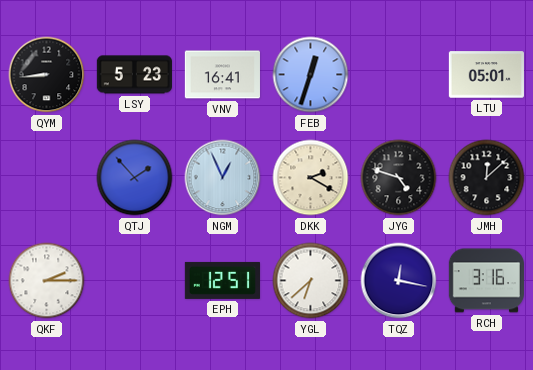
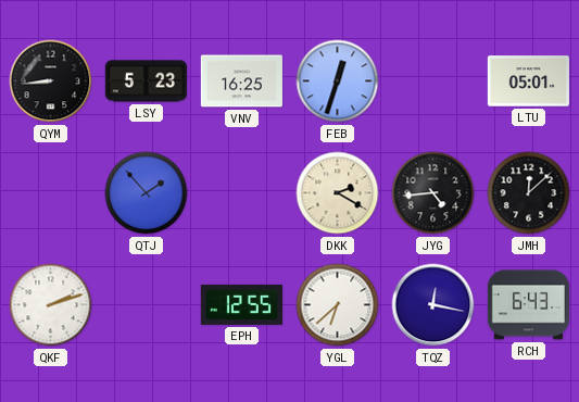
VNV: 16:41 -> 16:25
NGM: 12:56 -> none
JYG: 4:48 -> 4:44
QKF: 2:15 -> 2:12
EPH: 12:51 -> 12:55
RCH: 3:16 -> 6:43
